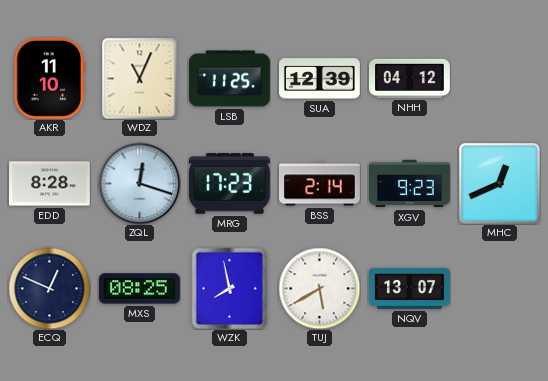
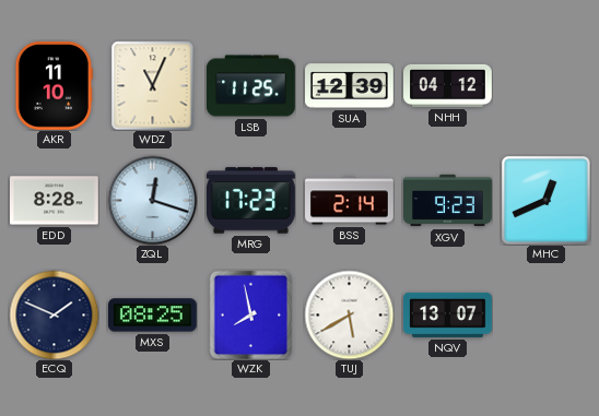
ECQ: 12:49 -> 1:49
